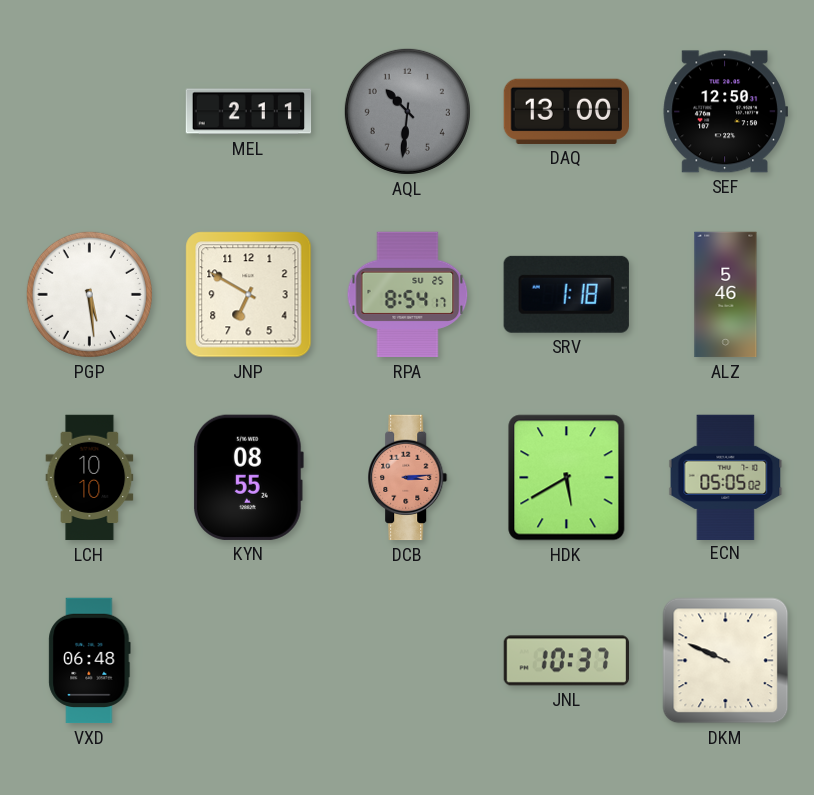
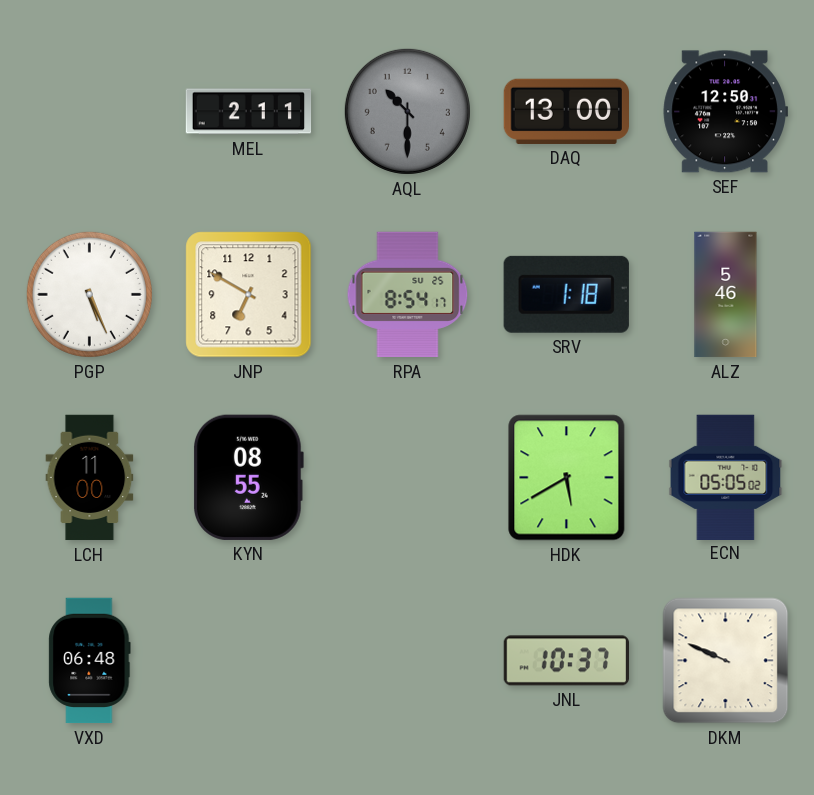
AQL: 10:31 -> 10:30
PGP: 5:29 -> 5:26
LCH: 10:10 -> 11:00
DCB: 3:14 -> none
